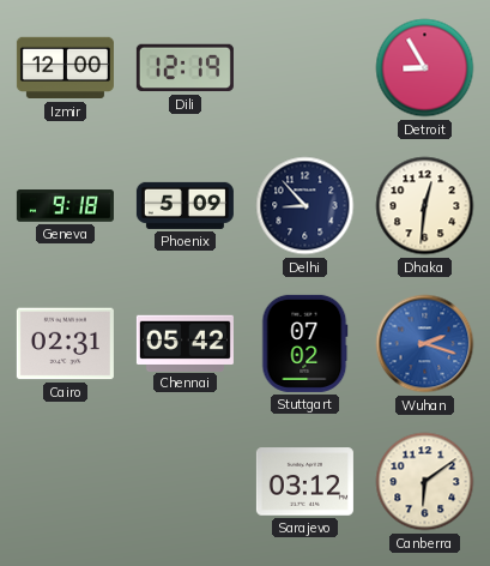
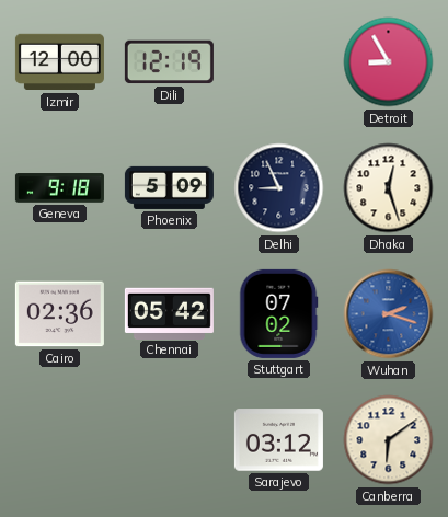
Delhi: 8:53 -> 8:56
Dhaka: 12:31 -> 12:27
Cairo: 02:31 -> 02:36
